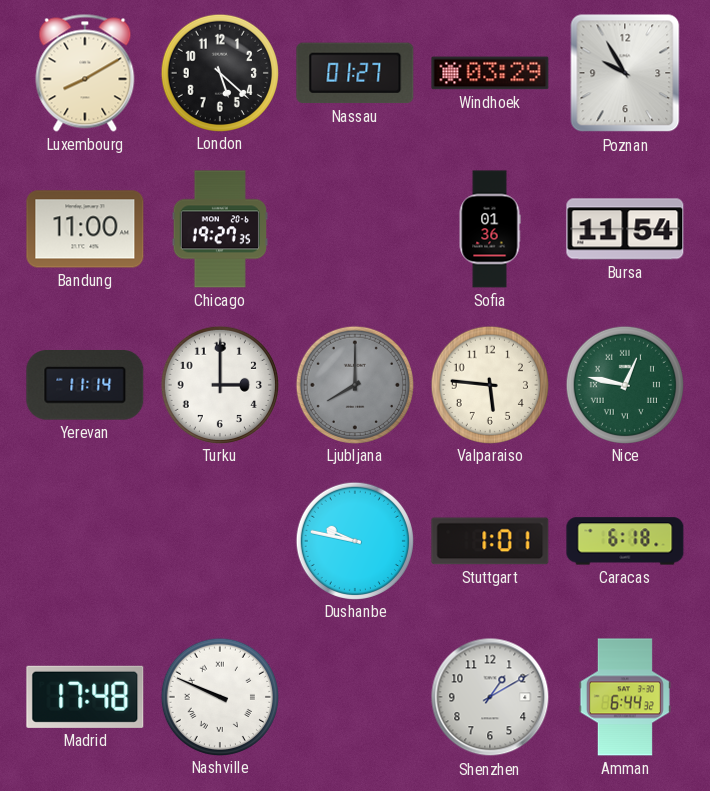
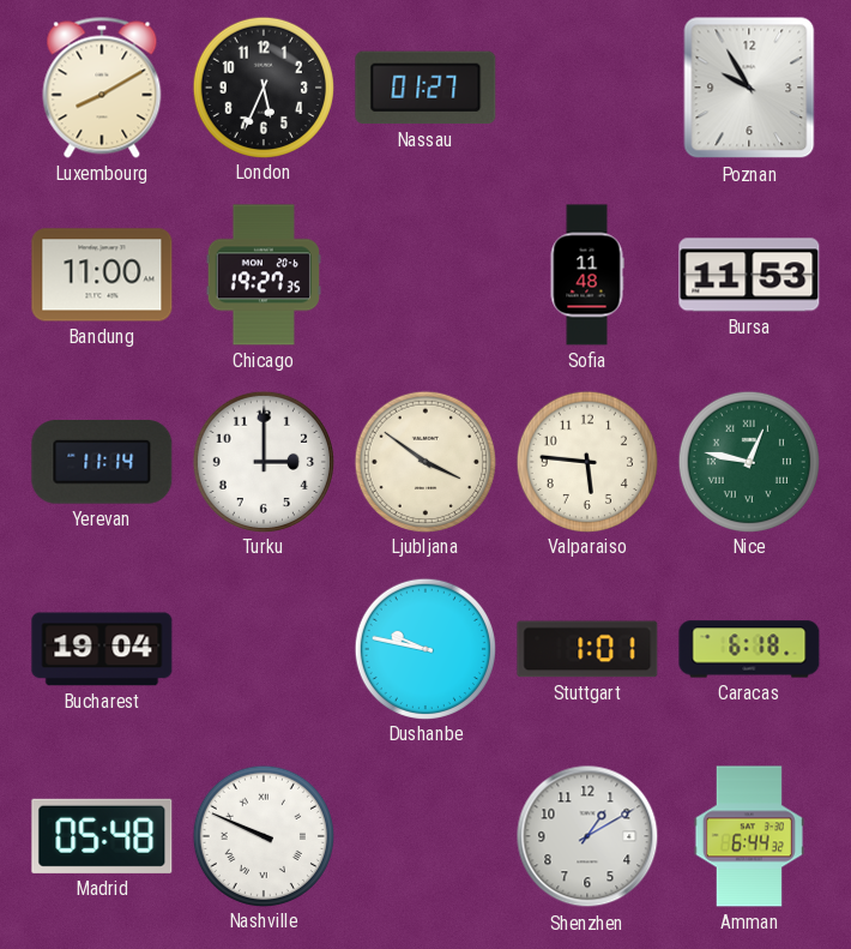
London: 5:22 -> 5:34
Windhoek: 03:29 -> none
Sofia: 01:36 -> 11:48
Bursa: 11:54 -> 11:53
Ljubljana: 8:00 -> 3:51
Ljubljana dial: grey -> cream
Bucharest: none -> 19:04
Madrid: 17:48 -> 05:48
